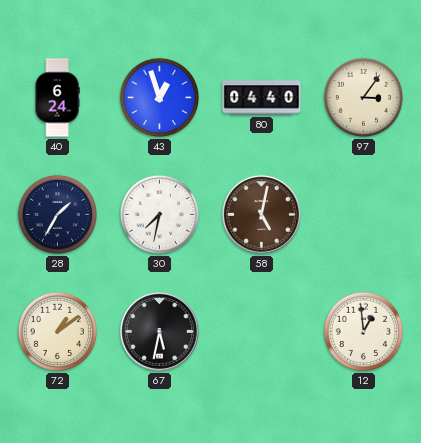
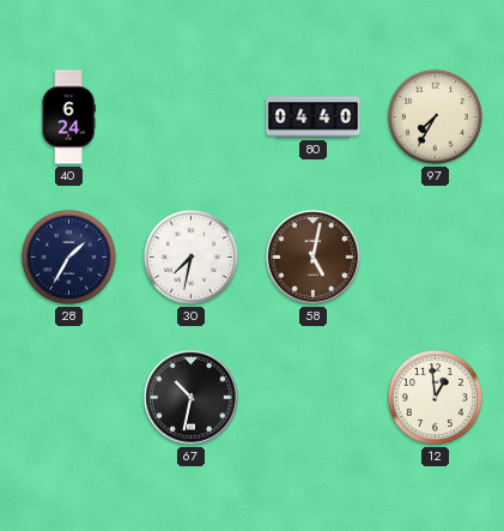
43: 12:57 -> none
97: 3:06 -> 7:35
72: 1:09 -> none
67: 5:32 -> 10:32
